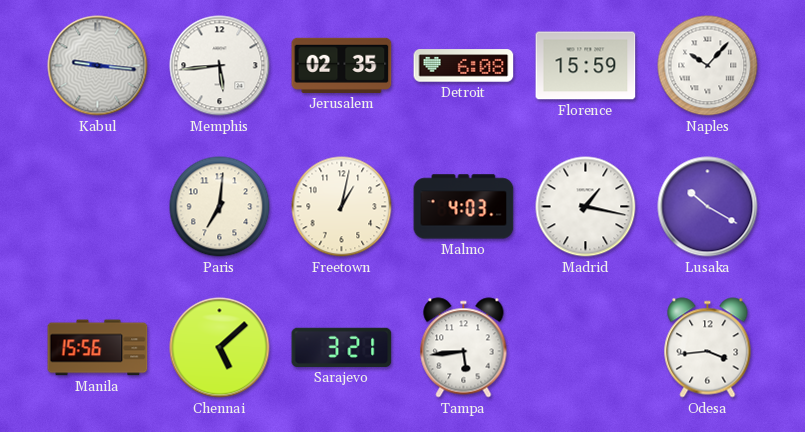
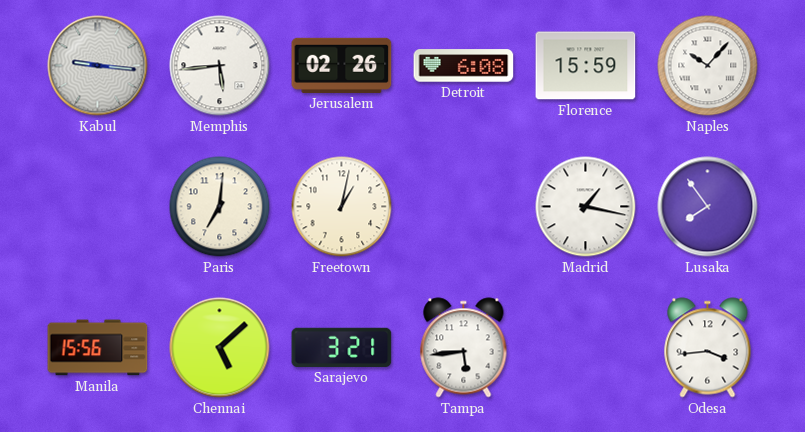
Jerusalem: 02:35 -> 02:26
Malmo: 4:03 -> none
Lusaka: 10:20 -> 7:54
